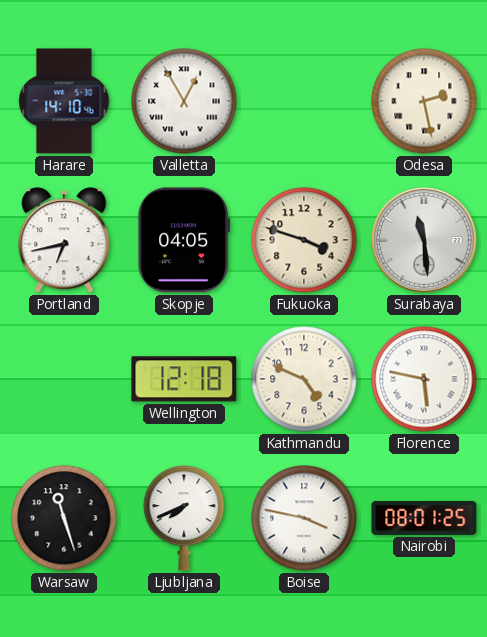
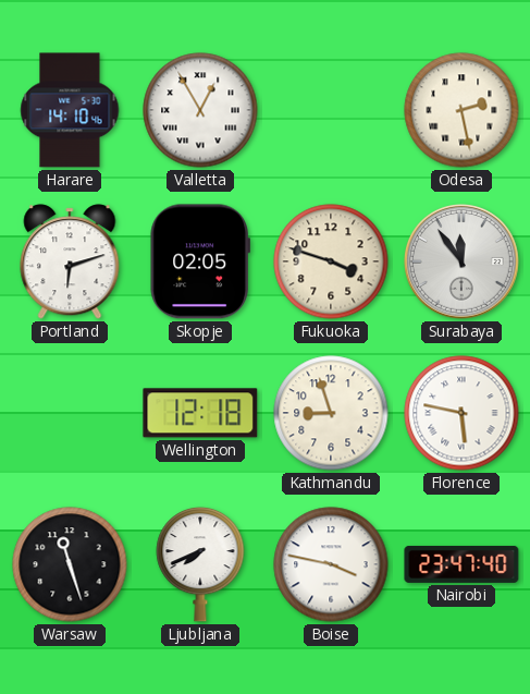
Portland: 6:43 -> 6:12
Skopje: 04:05 -> 02:05
Surabaya: 11:29 -> 11:54
Kathmandu: 4:49 -> 8:57
Nairobi: 08:01 -> 23:47
